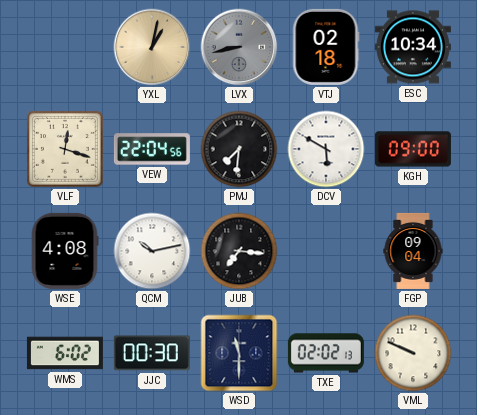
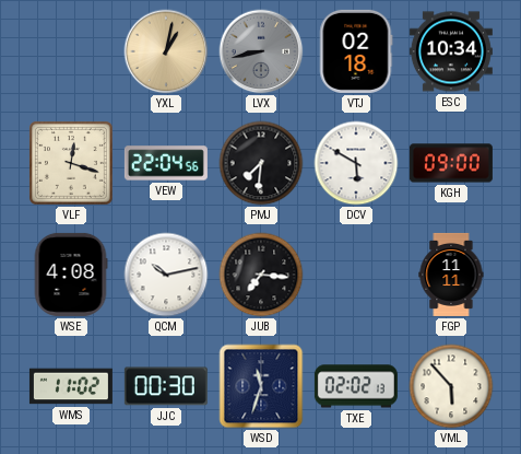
FGP: 09:04 -> 11:11
WMS: 6:02 -> 11:02
WSD: 11:30 -> 11:33
VML: 9:49 -> 5:53
